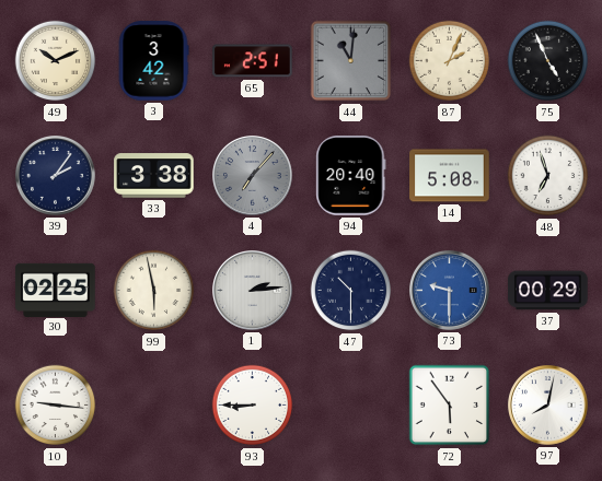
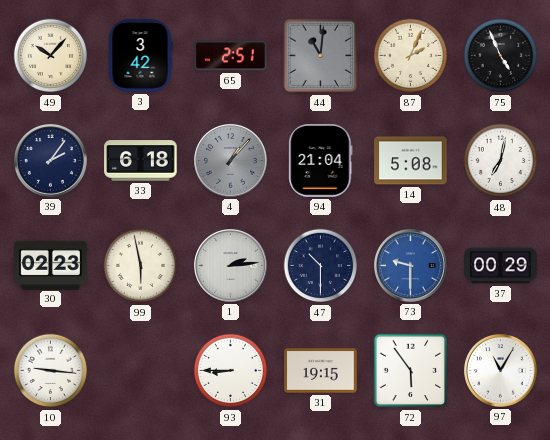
49: 10:11 -> 10:07
33: 3:38 -> 6:18
4: 7:07 -> 1:07
94: 20:40 -> 21:04
48: 6:57 -> 7:02
30: 02:25 -> 02:23
31: none -> 19:15
97: 8:02 -> 11:05
